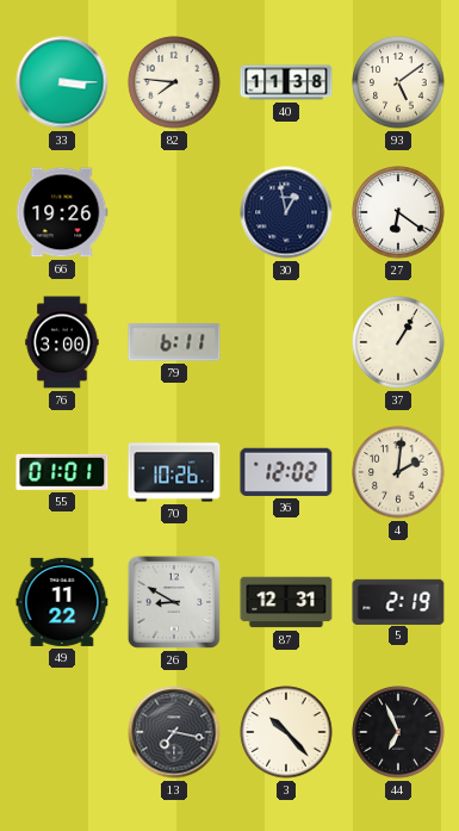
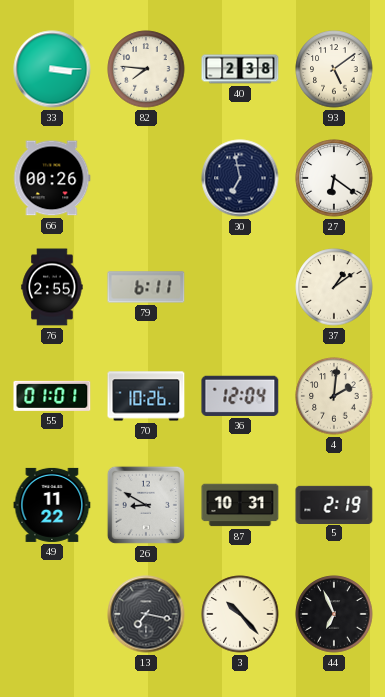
40: 11:38 -> 2:38
66: 19:26 -> 00:26
30: 12:58 -> 6:58
76: 3:00 -> 2:55
37: 1:05 -> 1:09
36: 12:02 -> 12:04
87: 12:31 -> 10:31
